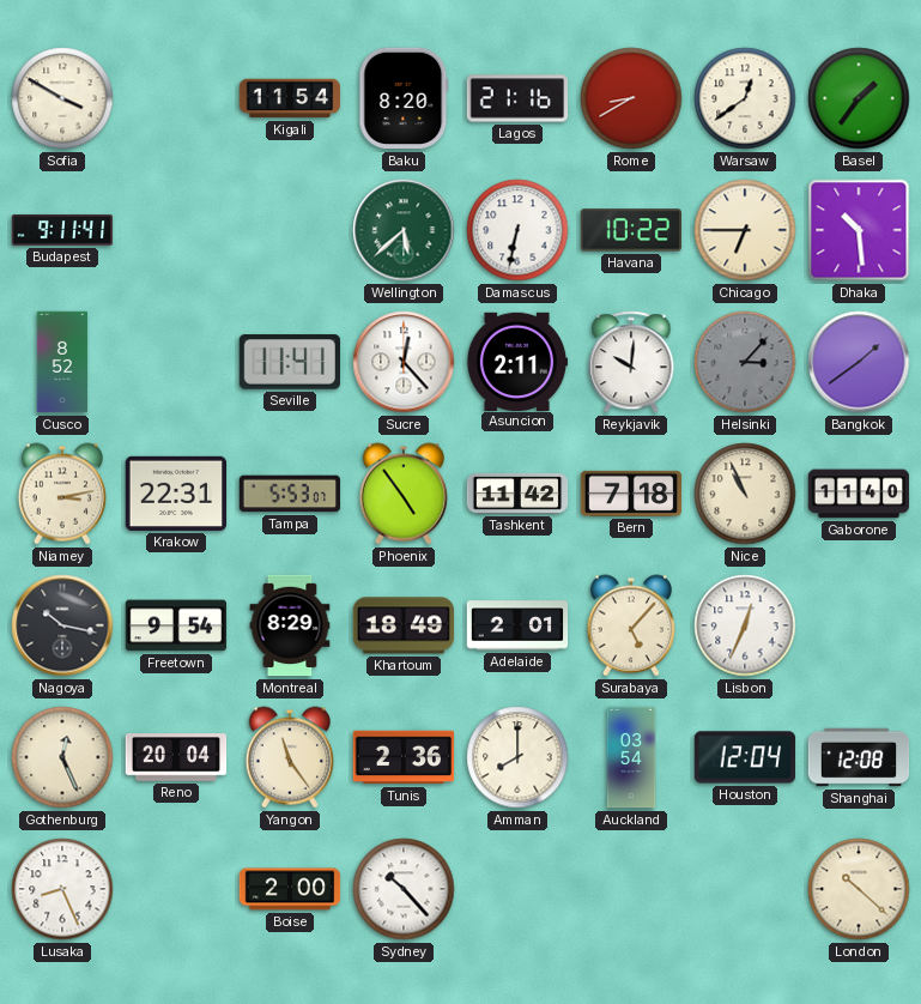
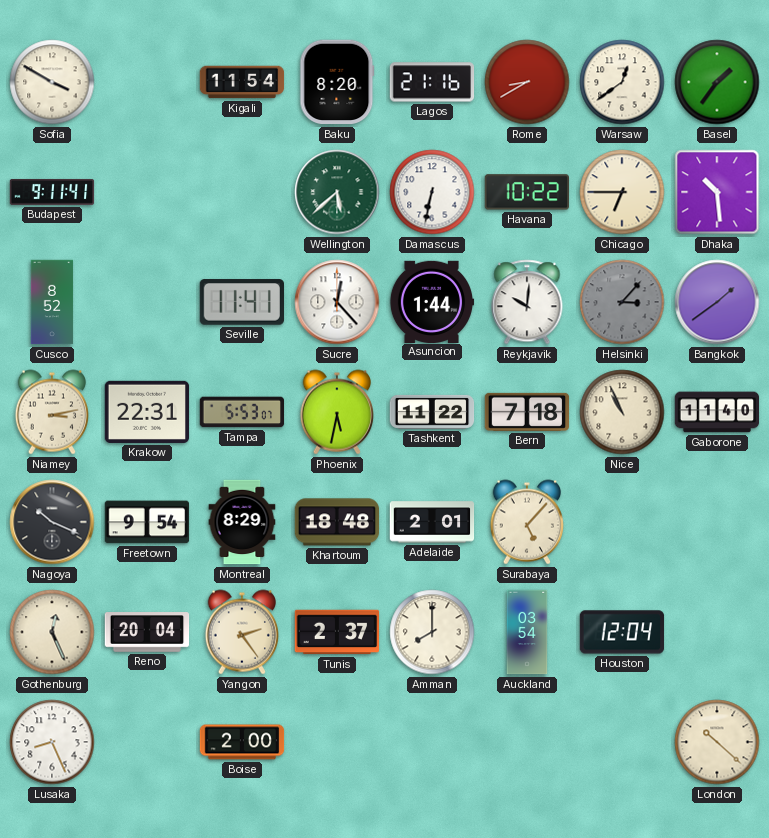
Asuncion: 2:11 -> 1:44
Phoenix: 4:54 -> 5:32
Tashkent: 11:42 -> 11:22
Nagoya: 10:17 -> 10:19
Khartoum: 18:49 -> 18:48
Lisbon: 12:34 -> none
Yangon: 11:24 -> 2:24
Tunis: 2:36 -> 2:37
Shanghai: 12:08 -> none
Sydney: 10:23 -> none
